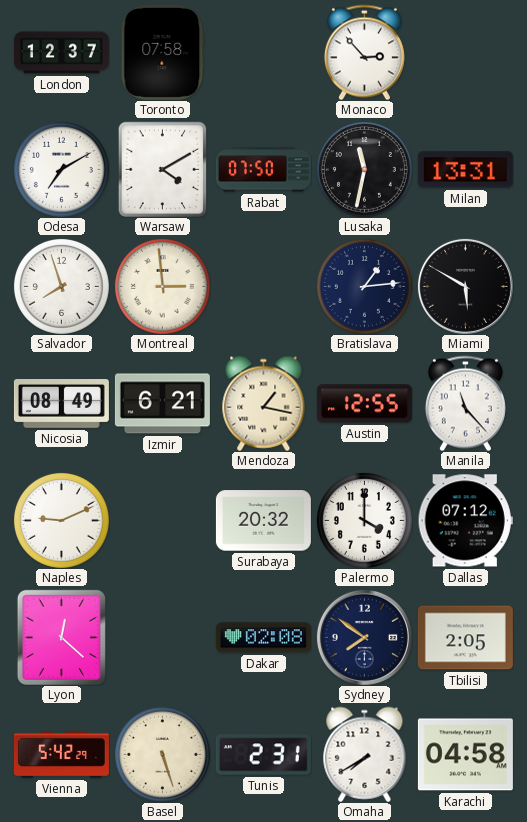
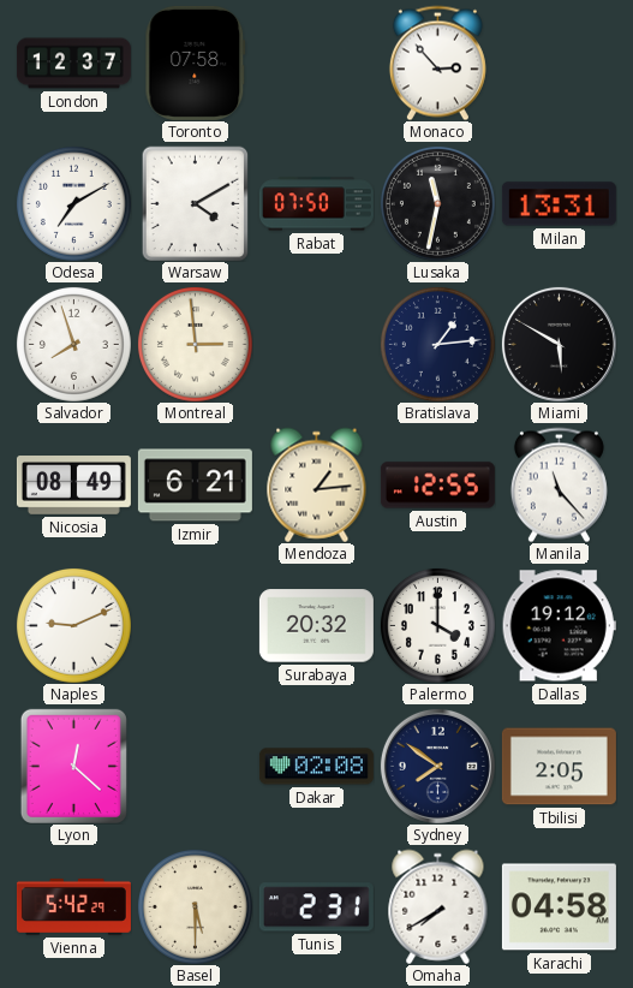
Mendoza: 1:17 -> 1:14
Dallas: 07:12 -> 19:12
Basel: 5:27 -> 5:30
